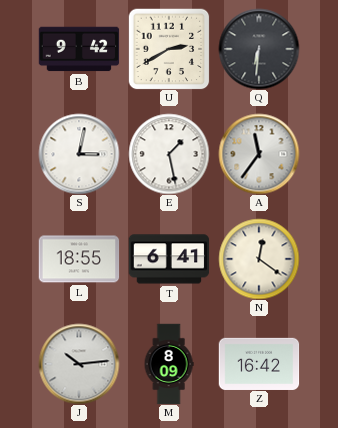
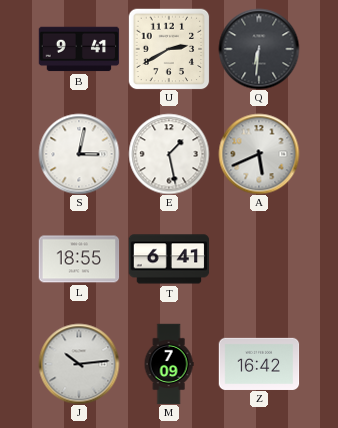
B: 9:42 -> 9:41
A: 11:36 -> 5:41
N: 12:21 -> none
M: 8:09 -> 7:09
